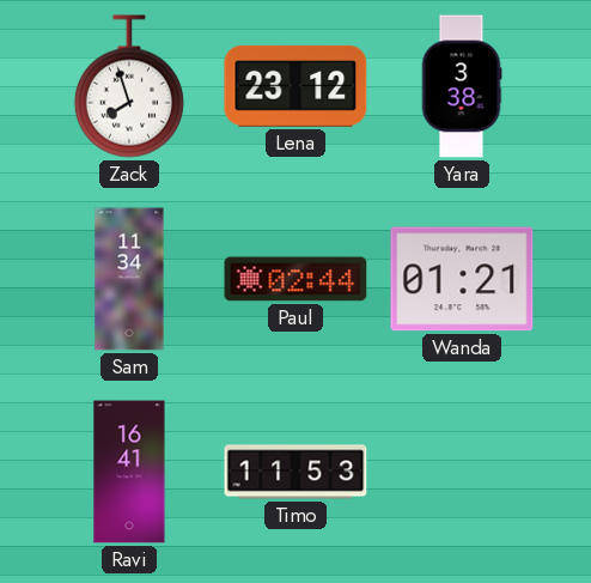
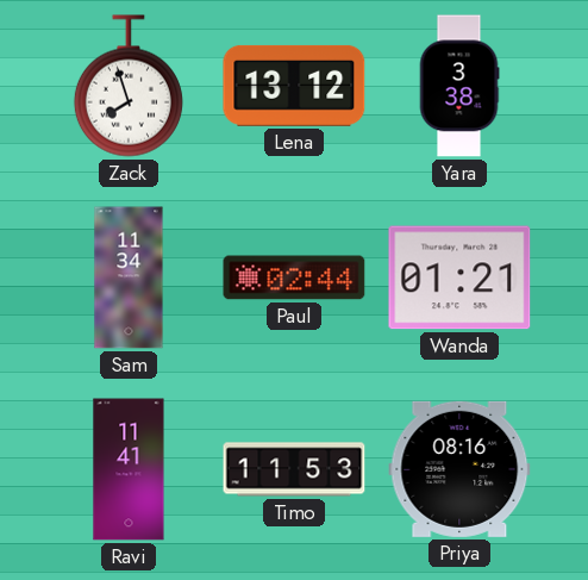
Lena: 23:12 -> 13:12
Ravi: 16:41 -> 11:41
Priya: none -> 08:16
